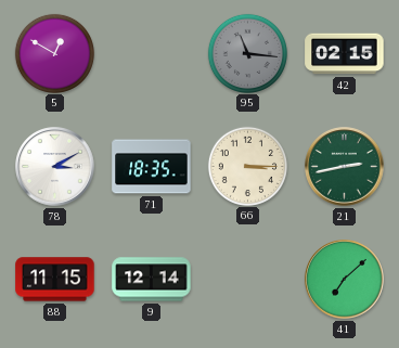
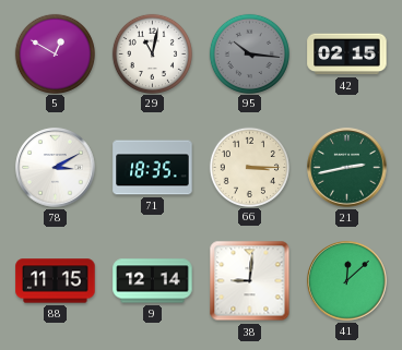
29: none -> 11:02
95: 11:16 -> 10:16
38: none -> 9:01
41: 7:08 -> 12:08
